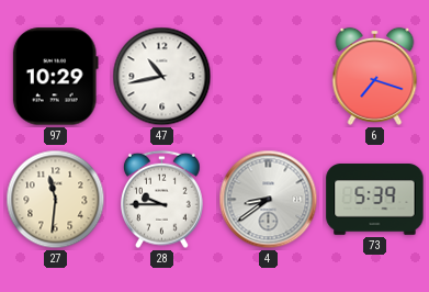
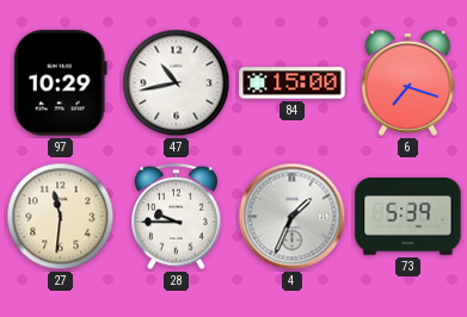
84: none -> 15:00
4: 8:39 -> 1:34
